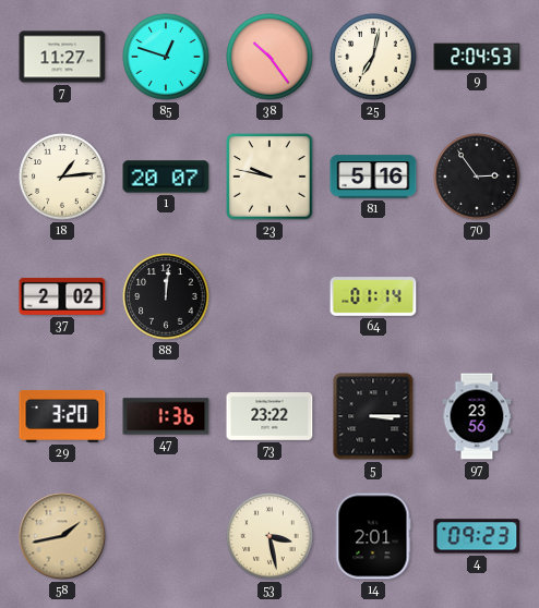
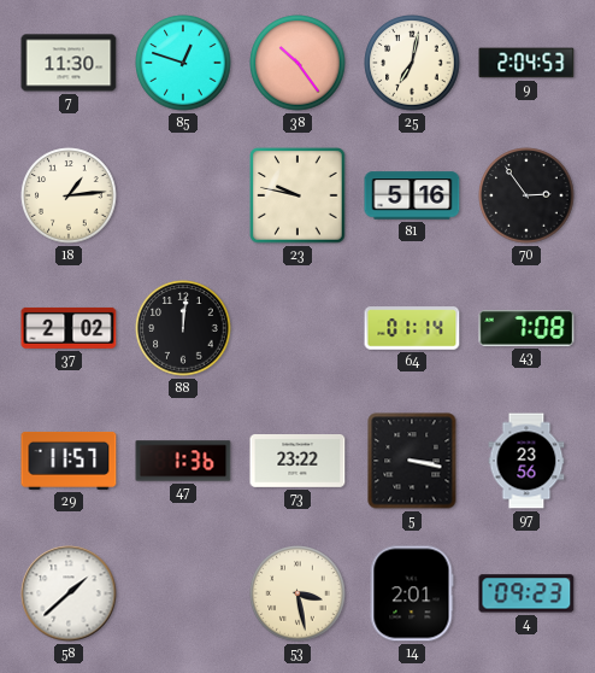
7: 11:27 -> 11:30
1: 20:07 -> none
43: none -> 7:08
29: 3:20 -> 11:57
5: 3:15 -> 3:17
58: 1:43 -> 1:38
58 dial: champagne -> white
